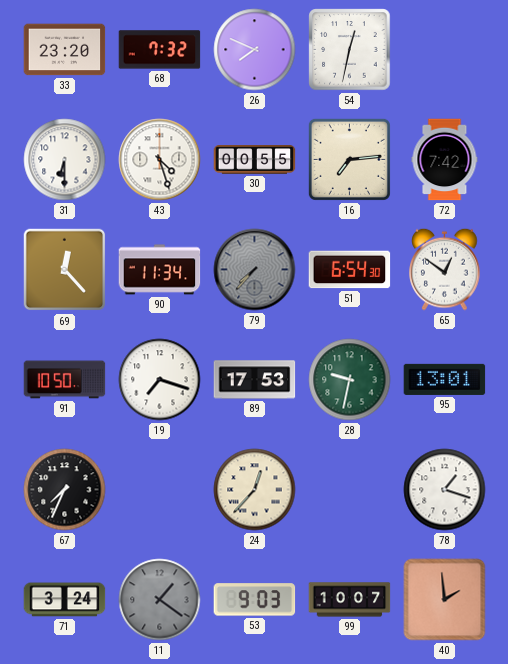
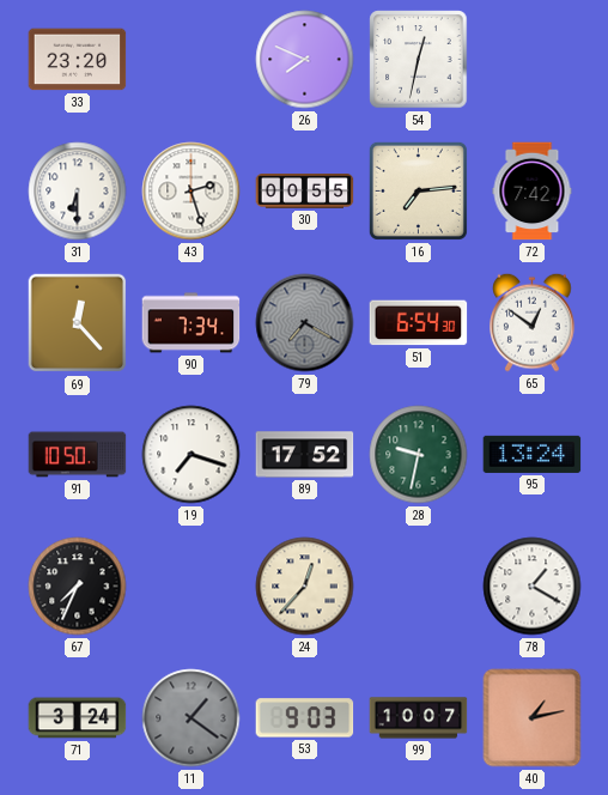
68: 7:32 -> none
43: 4:27 -> 2:27
90: 11:34 -> 7:34
79: 7:37 -> 7:20
89: 17:53 -> 17:52
95: 13:01 -> 13:24
78: 1:18 -> 1:20
40: 1:59 -> 1:13
